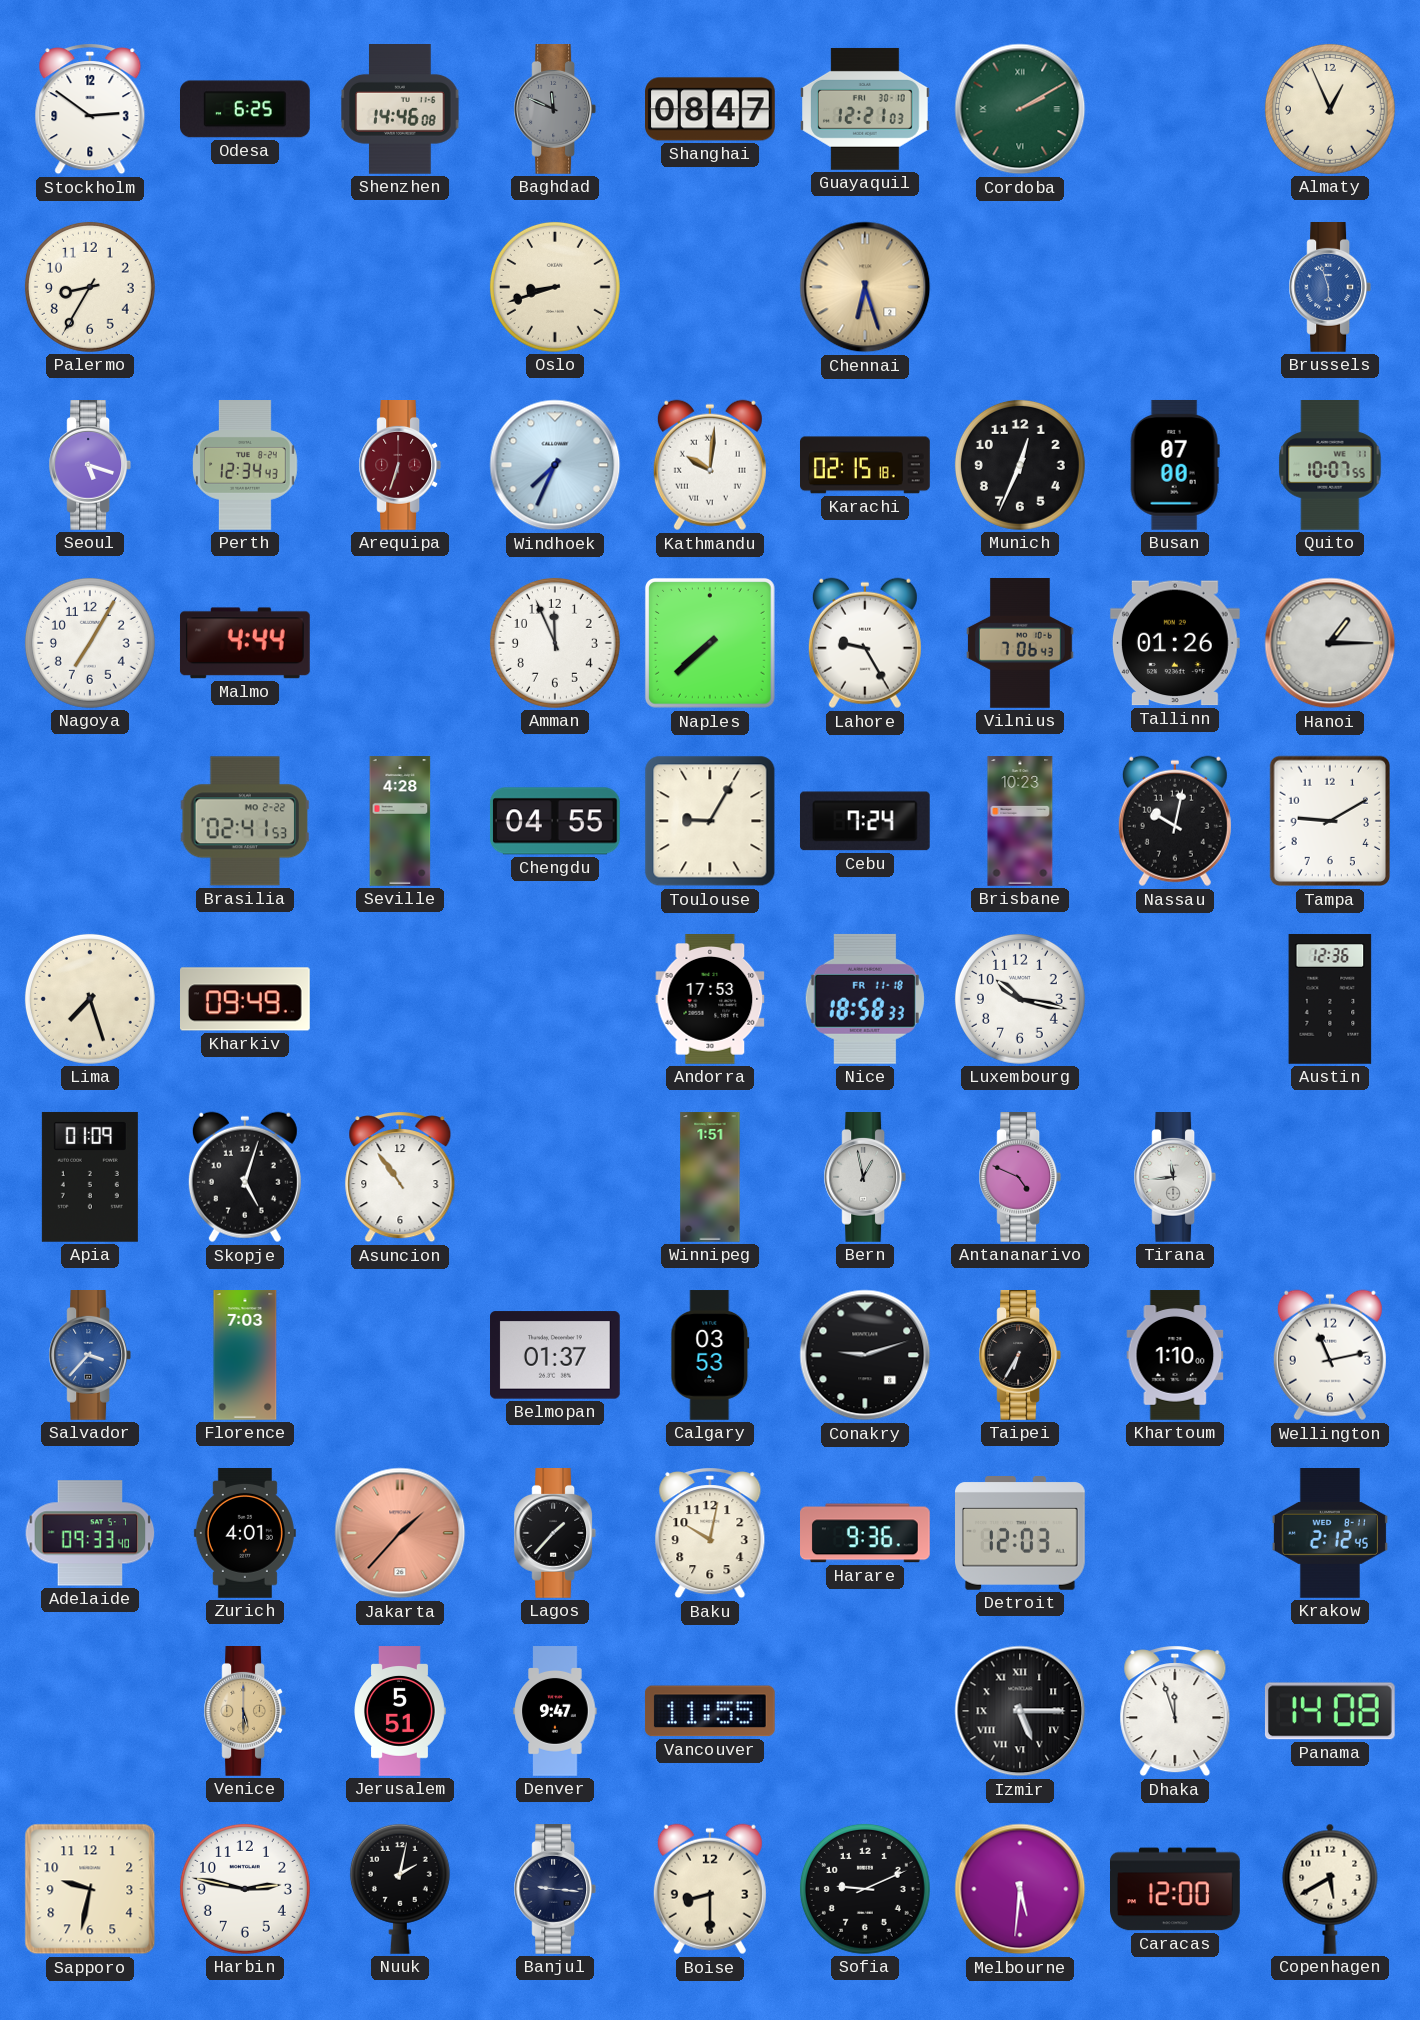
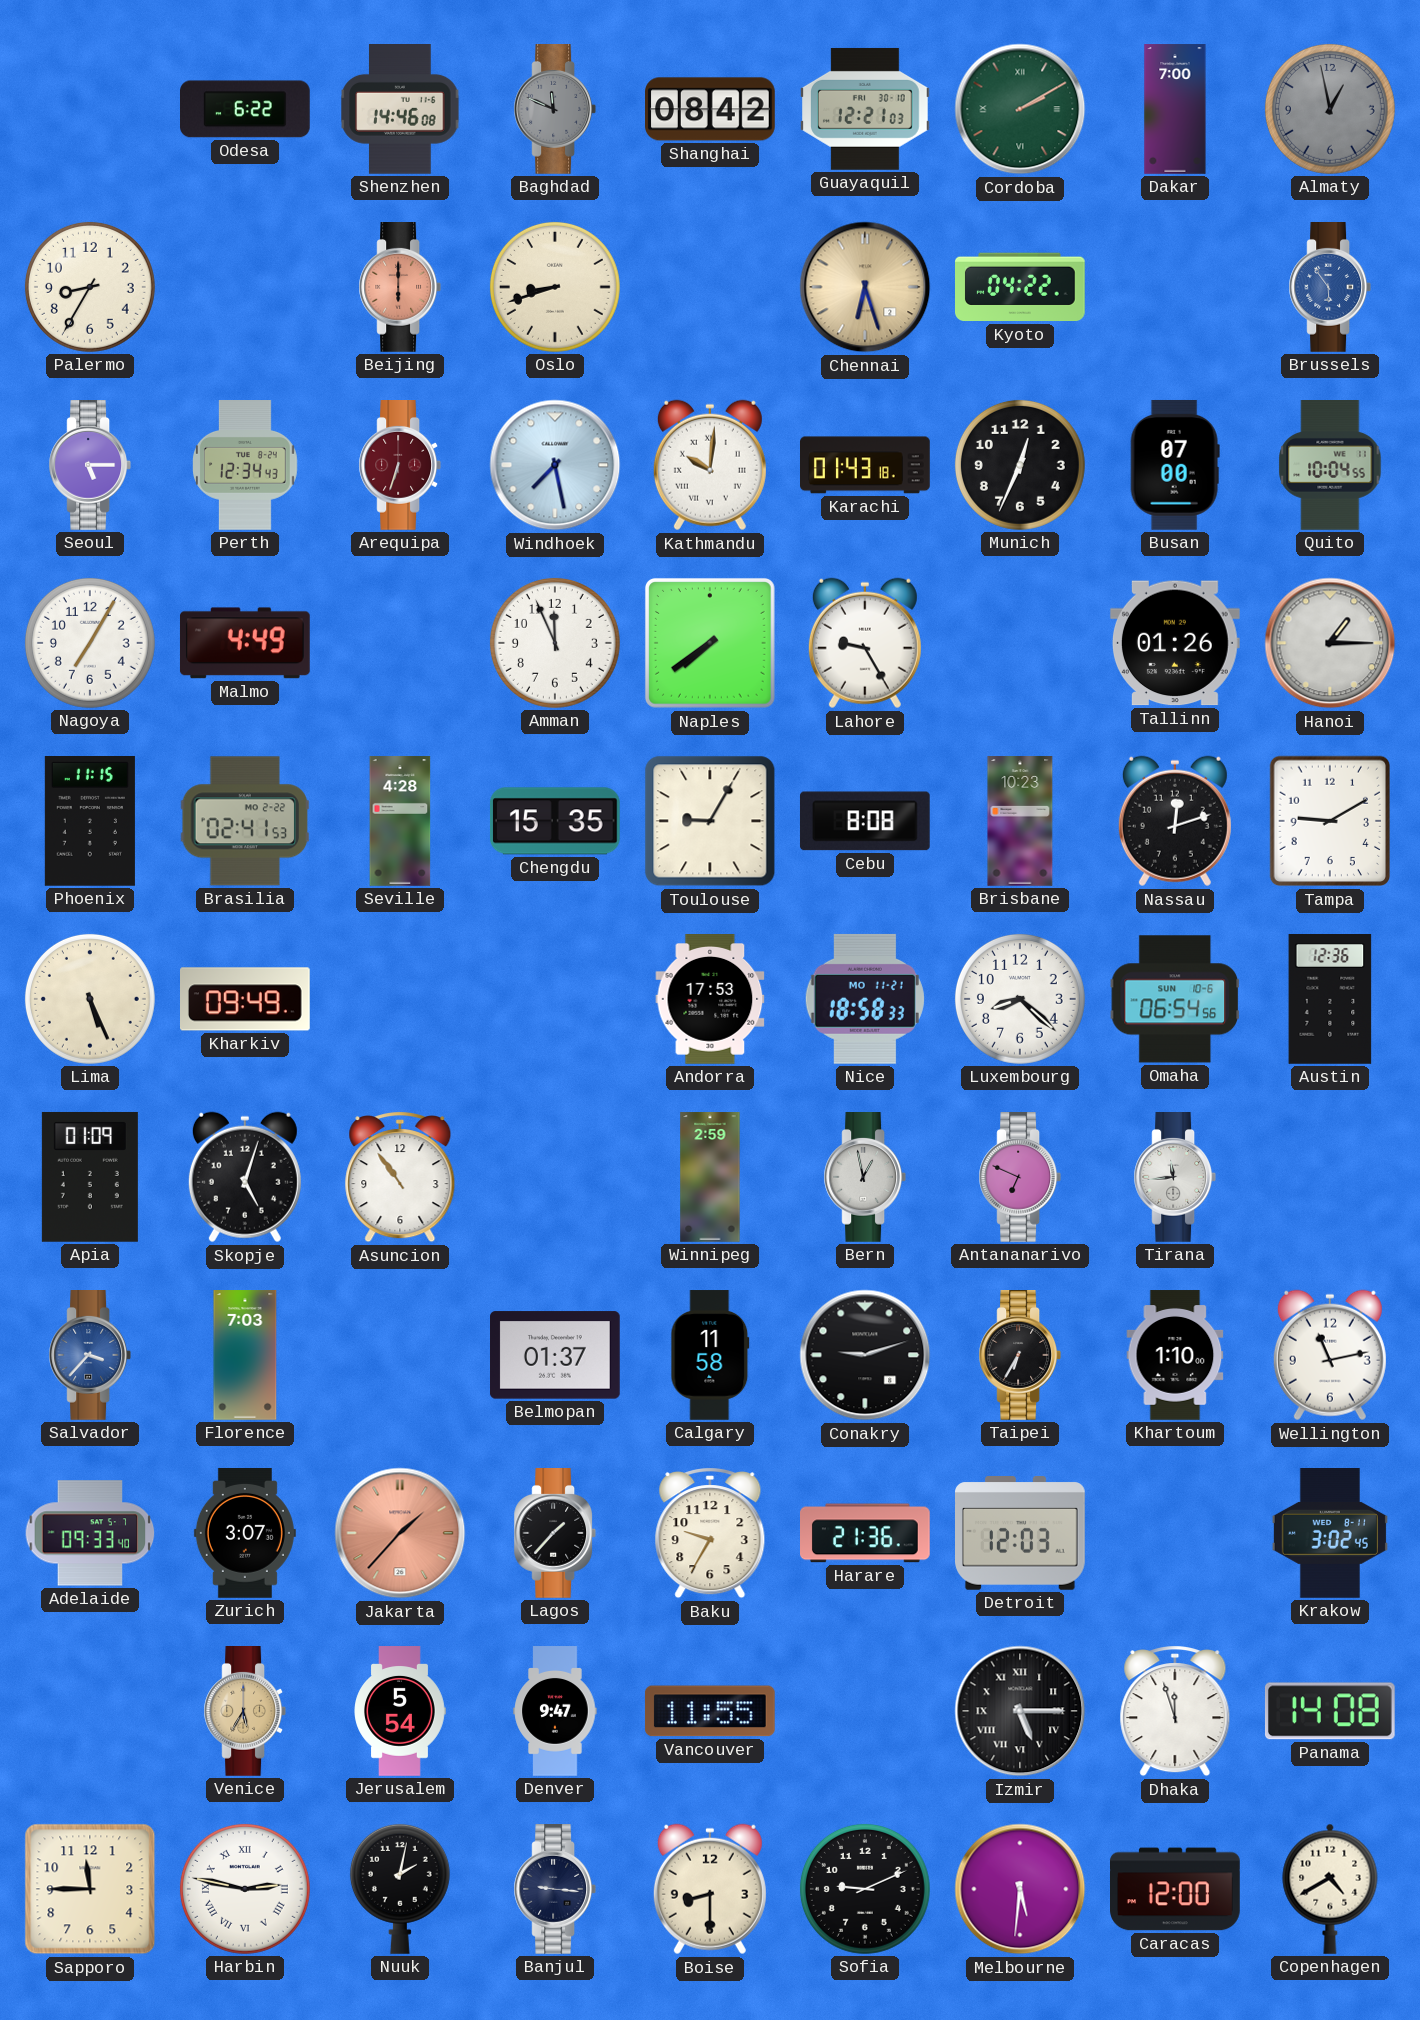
Stockholm: 2:51 -> none
Odesa: 6:25 -> 6:22
Shanghai: 08:47 -> 08:42
Dakar: none -> 7:00
Almaty: 12:56 -> 12:58
Almaty dial: cream -> grey
Beijing: none -> 6:00
Kyoto: none -> 04:22
Brussels: 5:57 -> 5:54
Seoul: 5:18 -> 5:15
Windhoek: 7:34 -> 7:28
Karachi: 02:15 -> 01:43
Quito: 10:07 -> 10:04
Malmo: 4:44 -> 4:49
Naples: 7:38 -> 7:39
Vilnius: 7:06 -> none
Phoenix: none -> 11:15
Chengdu: 04:55 -> 15:35
Cebu: 7:24 -> 8:08
Nassau: 10:02 -> 12:12
Lima: 7:27 -> 5:26
Nice date: FR 11-18 -> MO 11-21
Luxembourg: 10:17 -> 8:22
Omaha: none -> 06:54
Winnipeg: 1:51 -> 2:59
Antananarivo: 4:49 -> 6:49
Calgary: 03:53 -> 11:58
Zurich: 4:01 -> 3:07
Baku: 10:02 -> 9:35
Harare: 9:36 -> 21:36
Krakow: 2:12 -> 3:02
Venice: 5:30 -> 5:35
Jerusalem: 5:51 -> 5:54
Sapporo: 9:32 -> 11:45
Harbin numerals: Arabic -> Roman
Copenhagen: 5:40 -> 4:40
